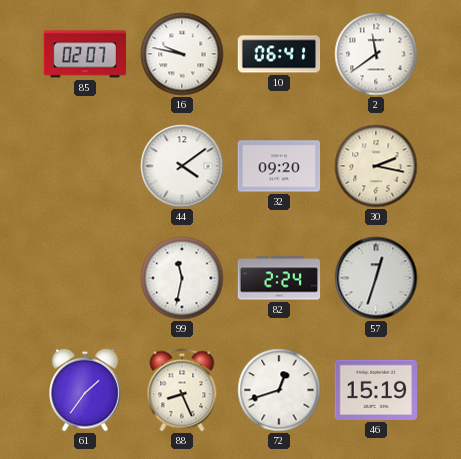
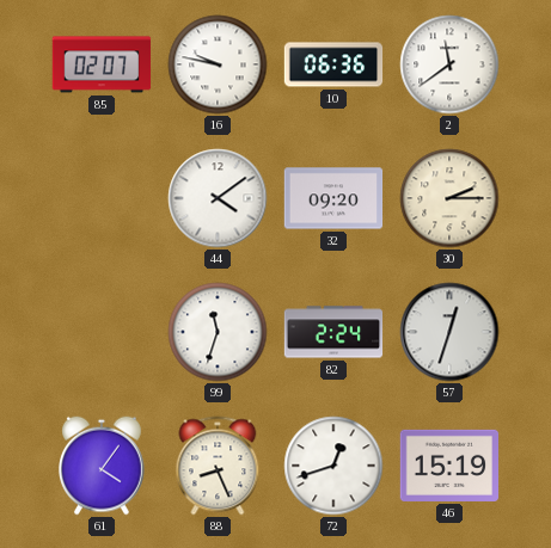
10: 06:41 -> 06:36
30: 2:17 -> 2:15
99: 11:32 -> 11:33
61: 1:36 -> 4:06
